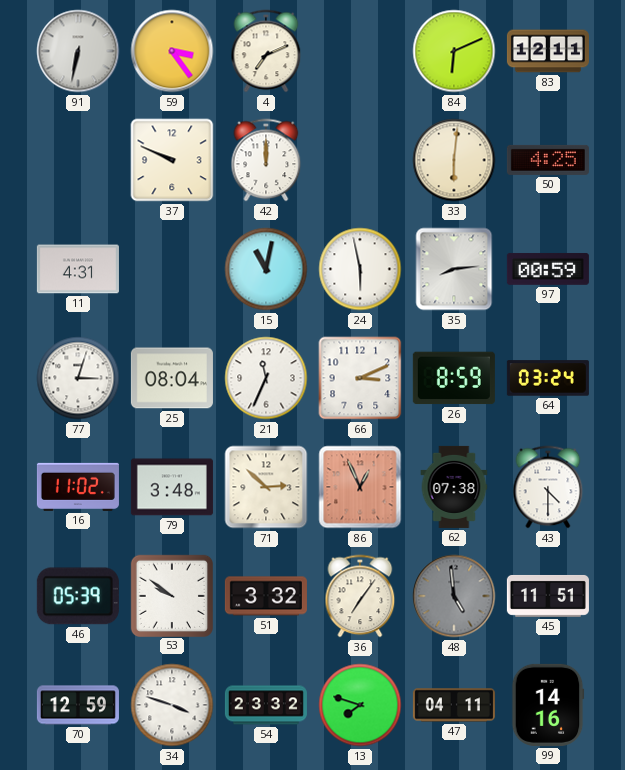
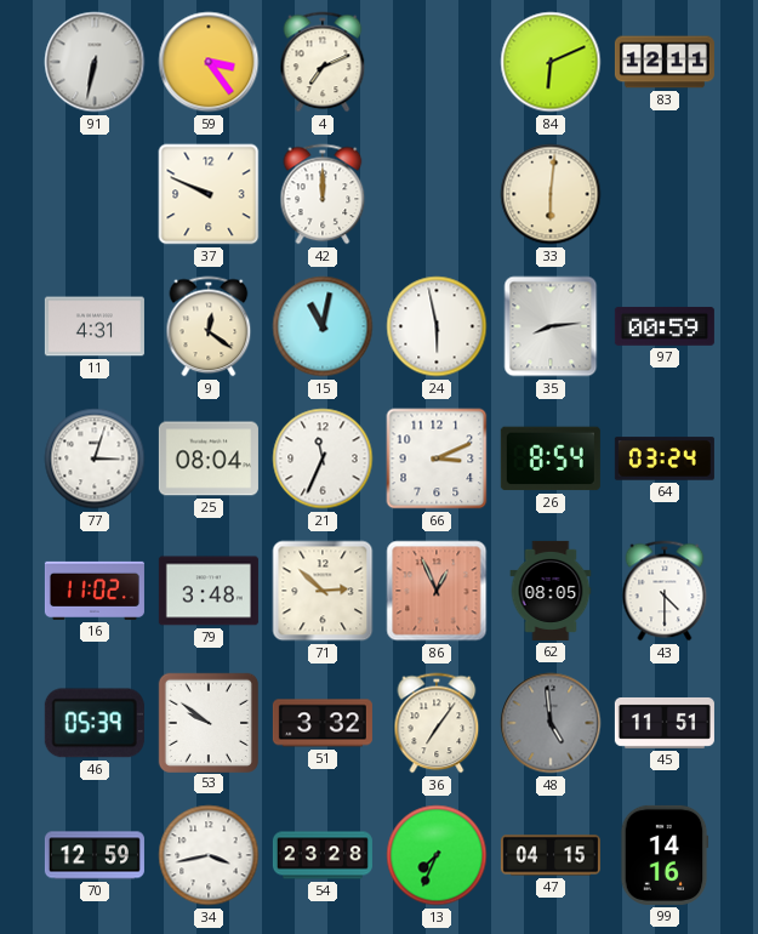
50: 4:25 -> none
9: none -> 12:21
26: 8:59 -> 8:54
62: 07:38 -> 08:05
34: 3:48 -> 3:43
54: 23:32 -> 23:28
13: 7:48 -> 7:34
47: 04:11 -> 04:15
